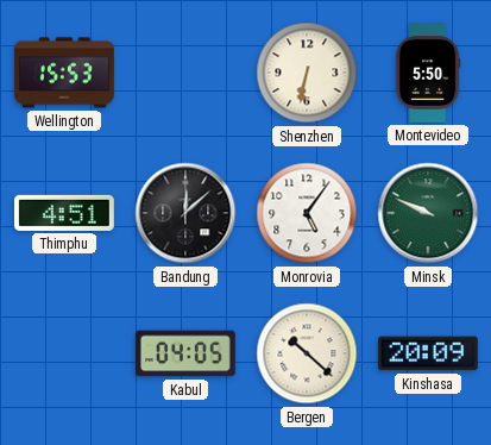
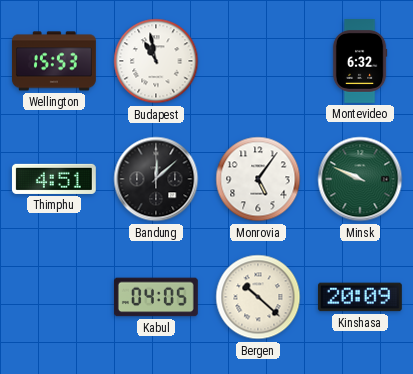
Budapest: none -> 10:58
Shenzhen: 6:32 -> none
Montevideo: 5:50 -> 6:32
